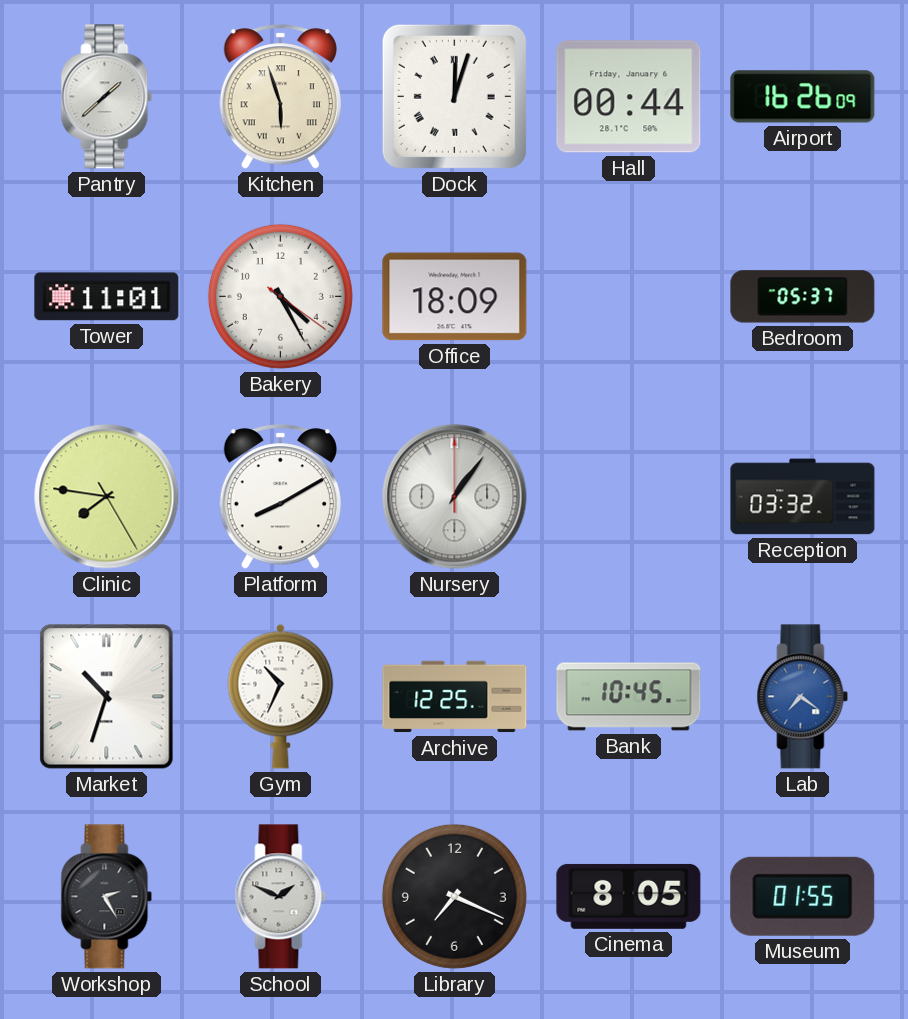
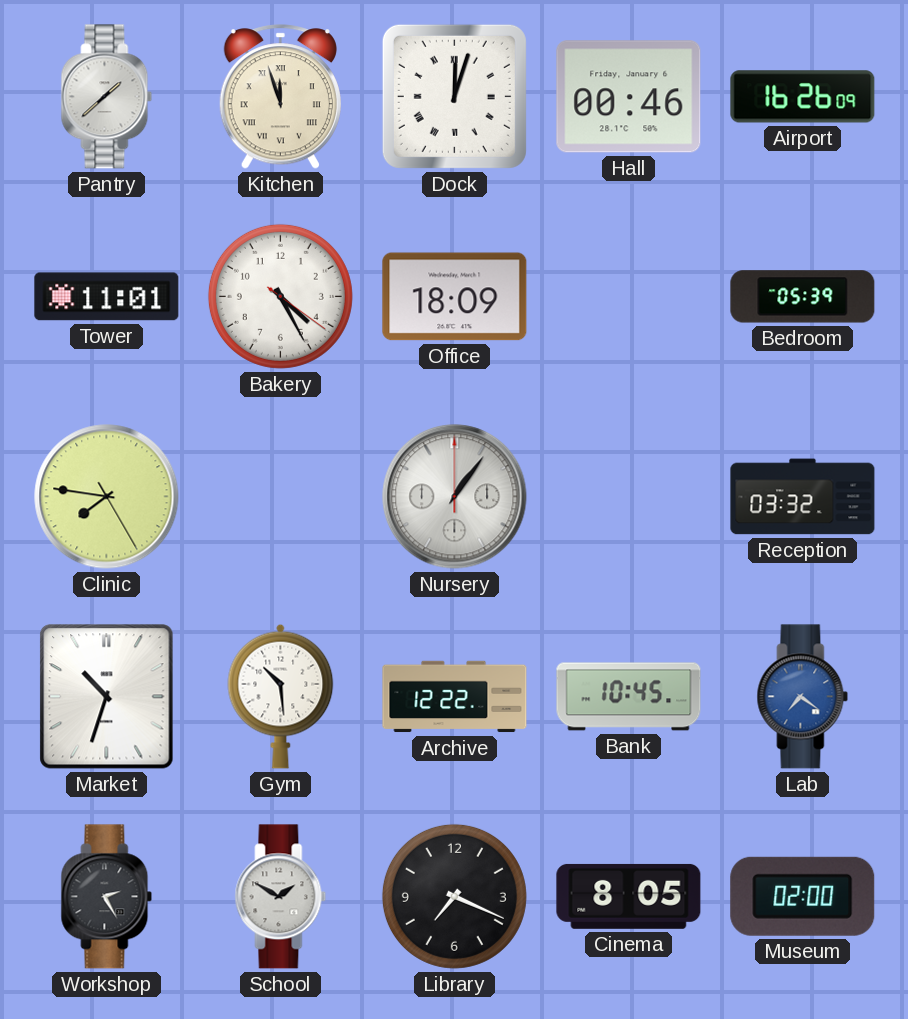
Kitchen: 5:57 -> 11:57
Hall: 00:44 -> 00:46
Bedroom: 05:37 -> 05:39
Platform: 8:10 -> none
Gym: 10:34 -> 10:29
Archive: 12:25 -> 12:22
School: 1:49 -> 1:50
Museum: 01:55 -> 02:00
